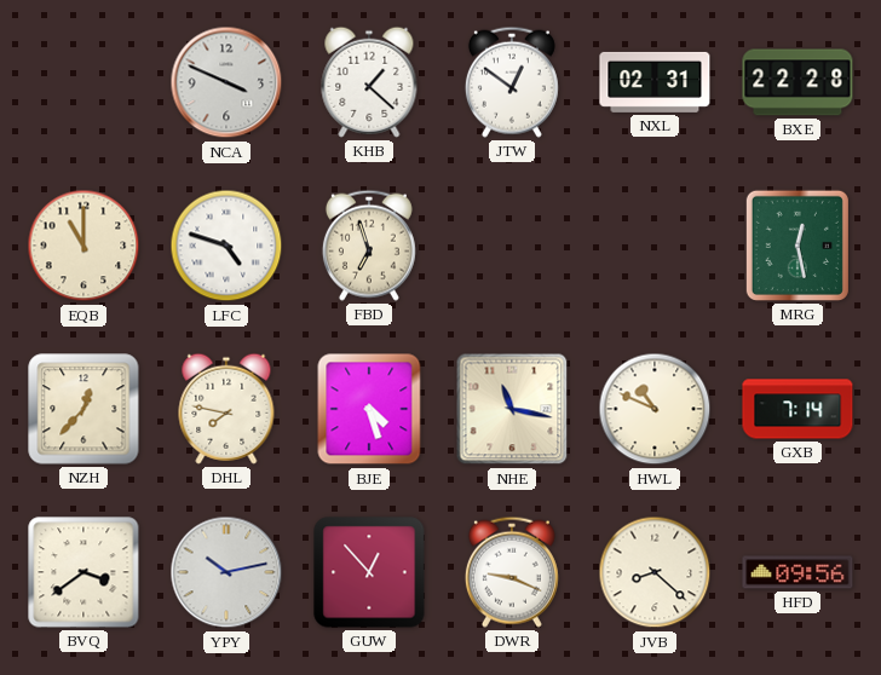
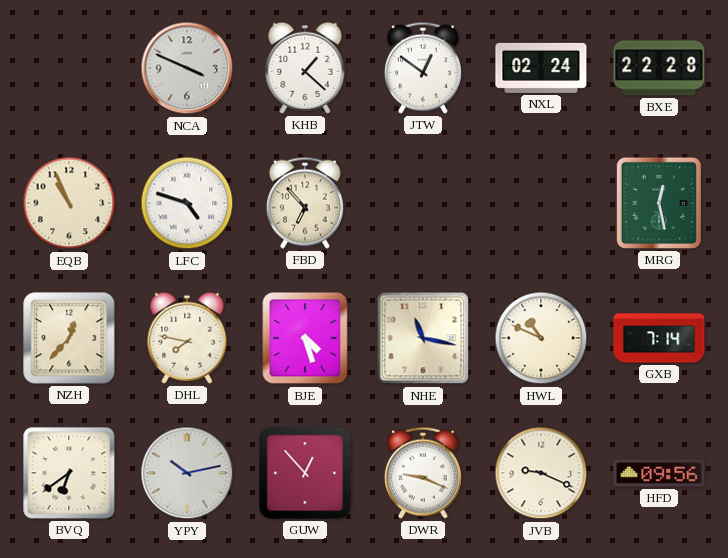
NXL: 02:31 -> 02:24
EQB: 11:00 -> 10:56
FBD: 6:57 -> 6:53
BVQ: 3:39 -> 6:39
JVB: 8:22 -> 9:19
